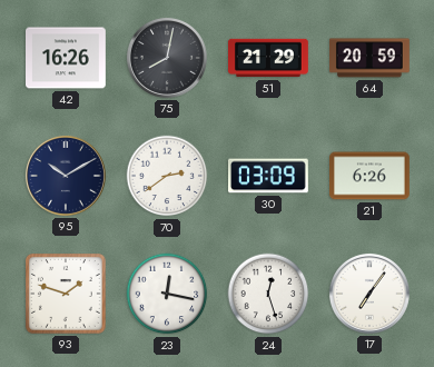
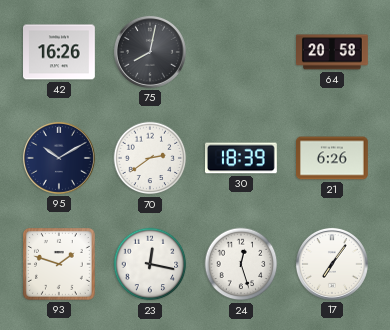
51: 21:29 -> none
64: 20:59 -> 20:58
30: 03:09 -> 18:39
